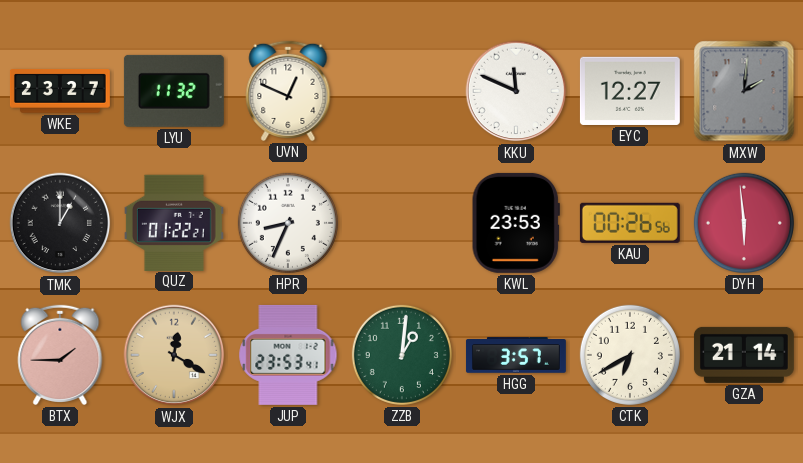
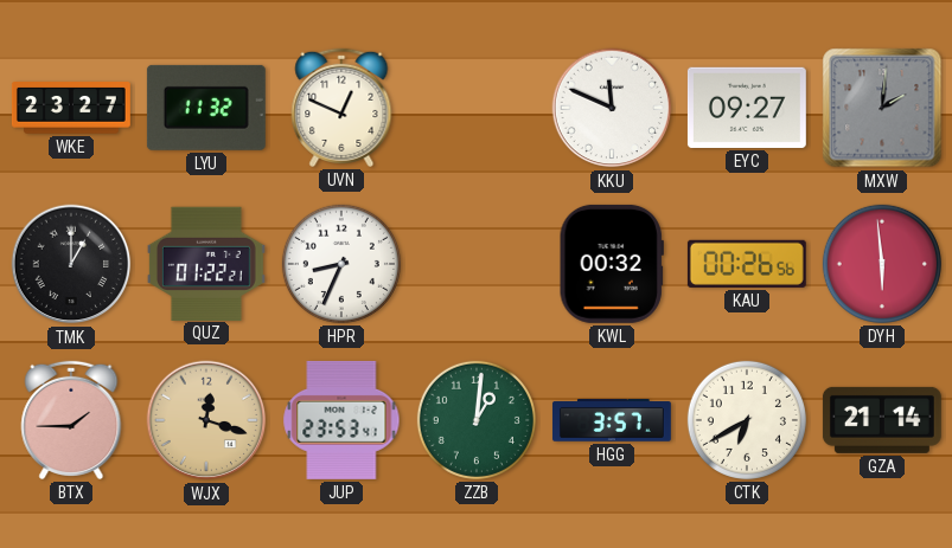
EYC: 12:27 -> 09:27
KWL: 23:53 -> 00:32
WJX: 12:20 -> 12:18
